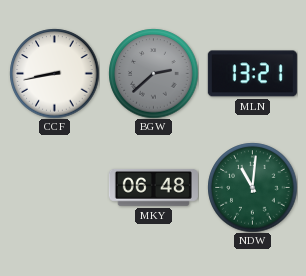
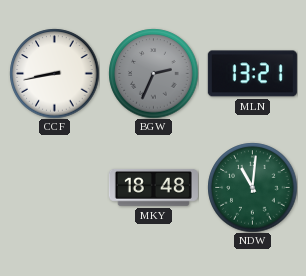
BGW: 2:38 -> 2:34
MKY: 06:48 -> 18:48
